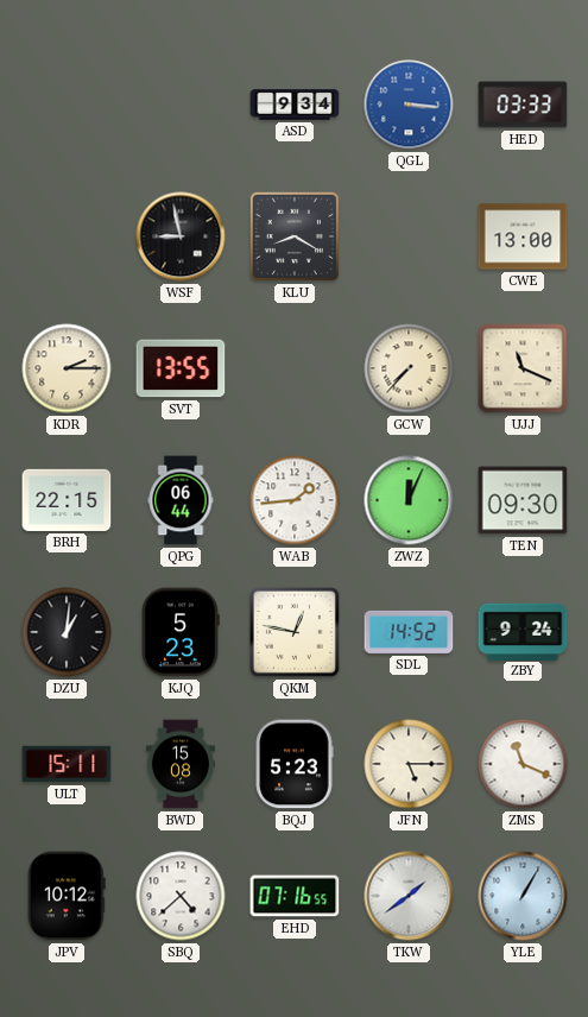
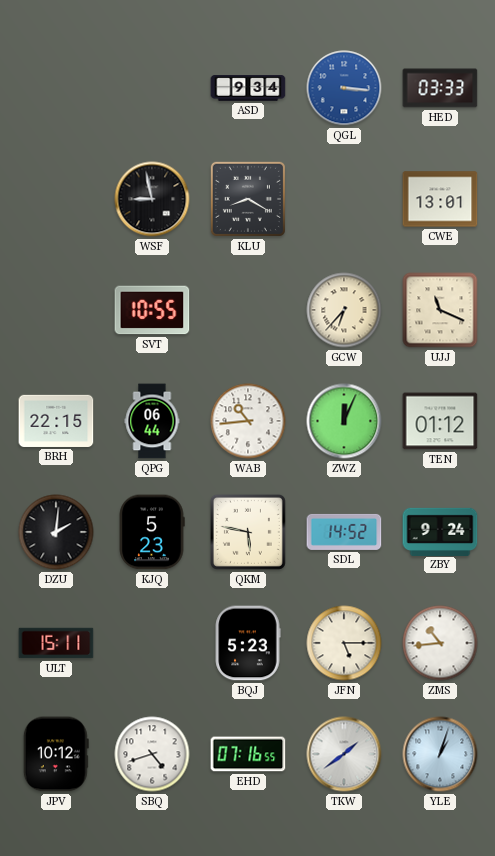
CWE: 13:00 -> 13:01
KDR: 2:15 -> none
SVT: 13:55 -> 10:55
GCW: 7:37 -> 6:37
WAB: 1:44 -> 10:44
TEN: 09:30 -> 01:12
DZU: 1:01 -> 2:01
QKM: 12:47 -> 5:47
BWD: 15:08 -> none
ZMS: 11:19 -> 10:44
SBQ: 4:38 -> 4:42
YLE: 1:05 -> 1:03
